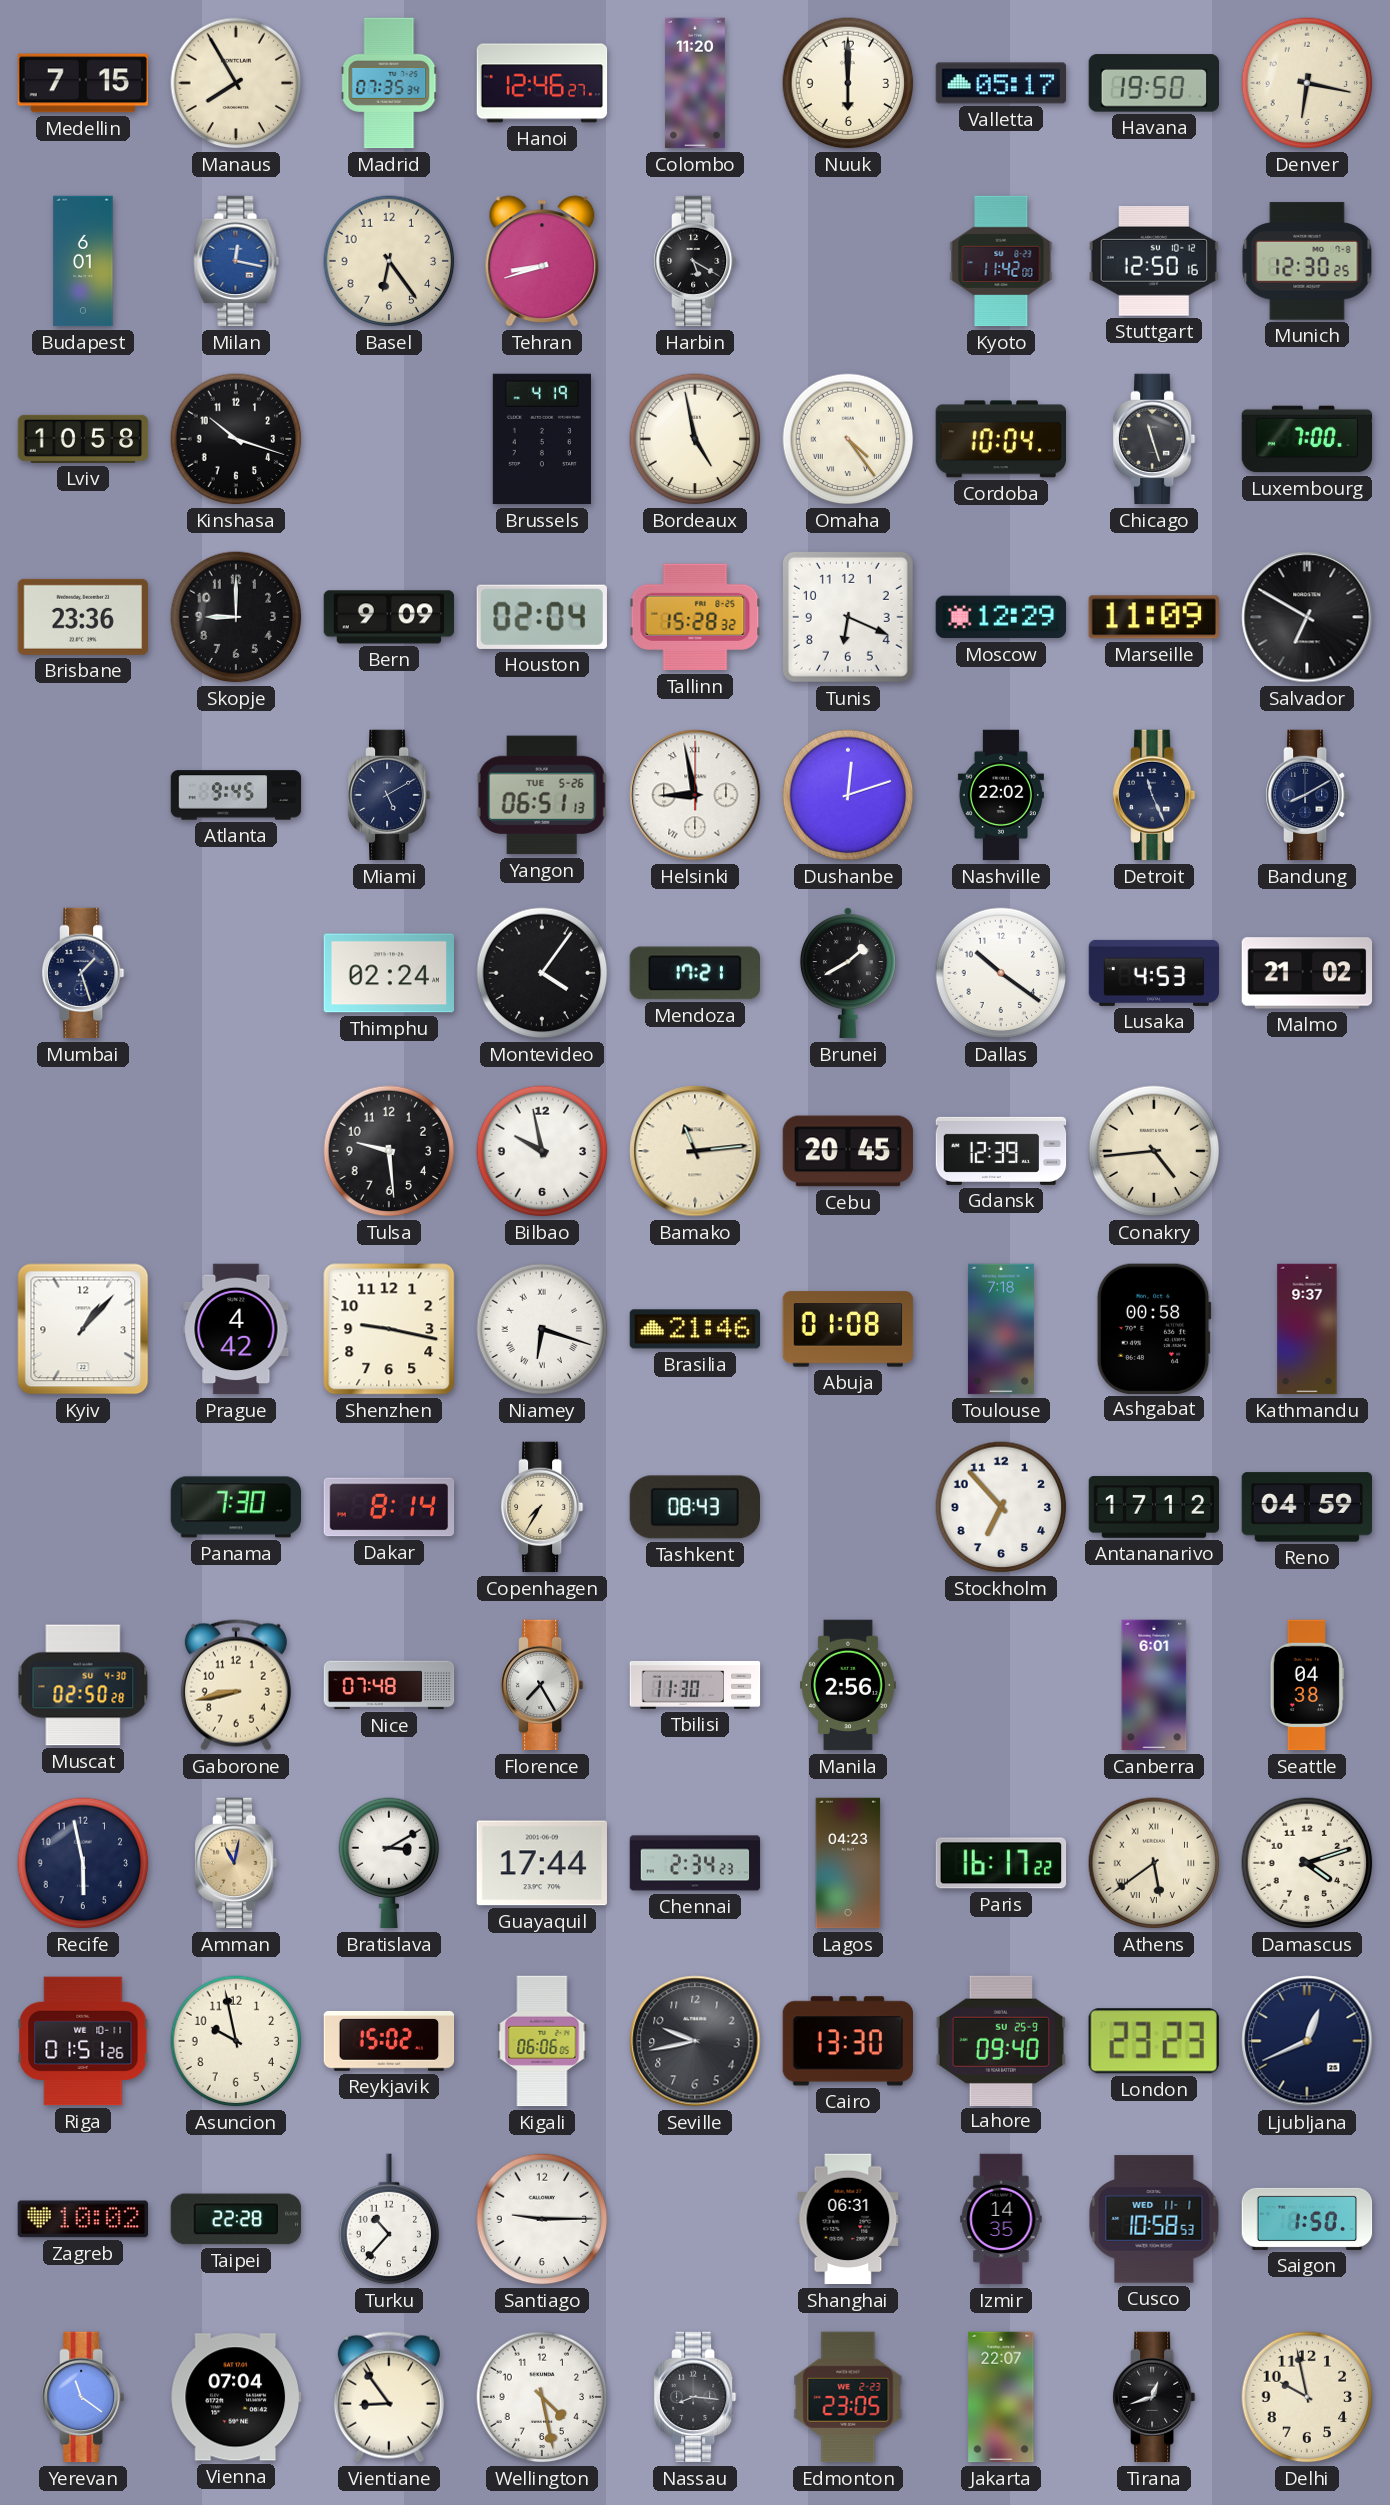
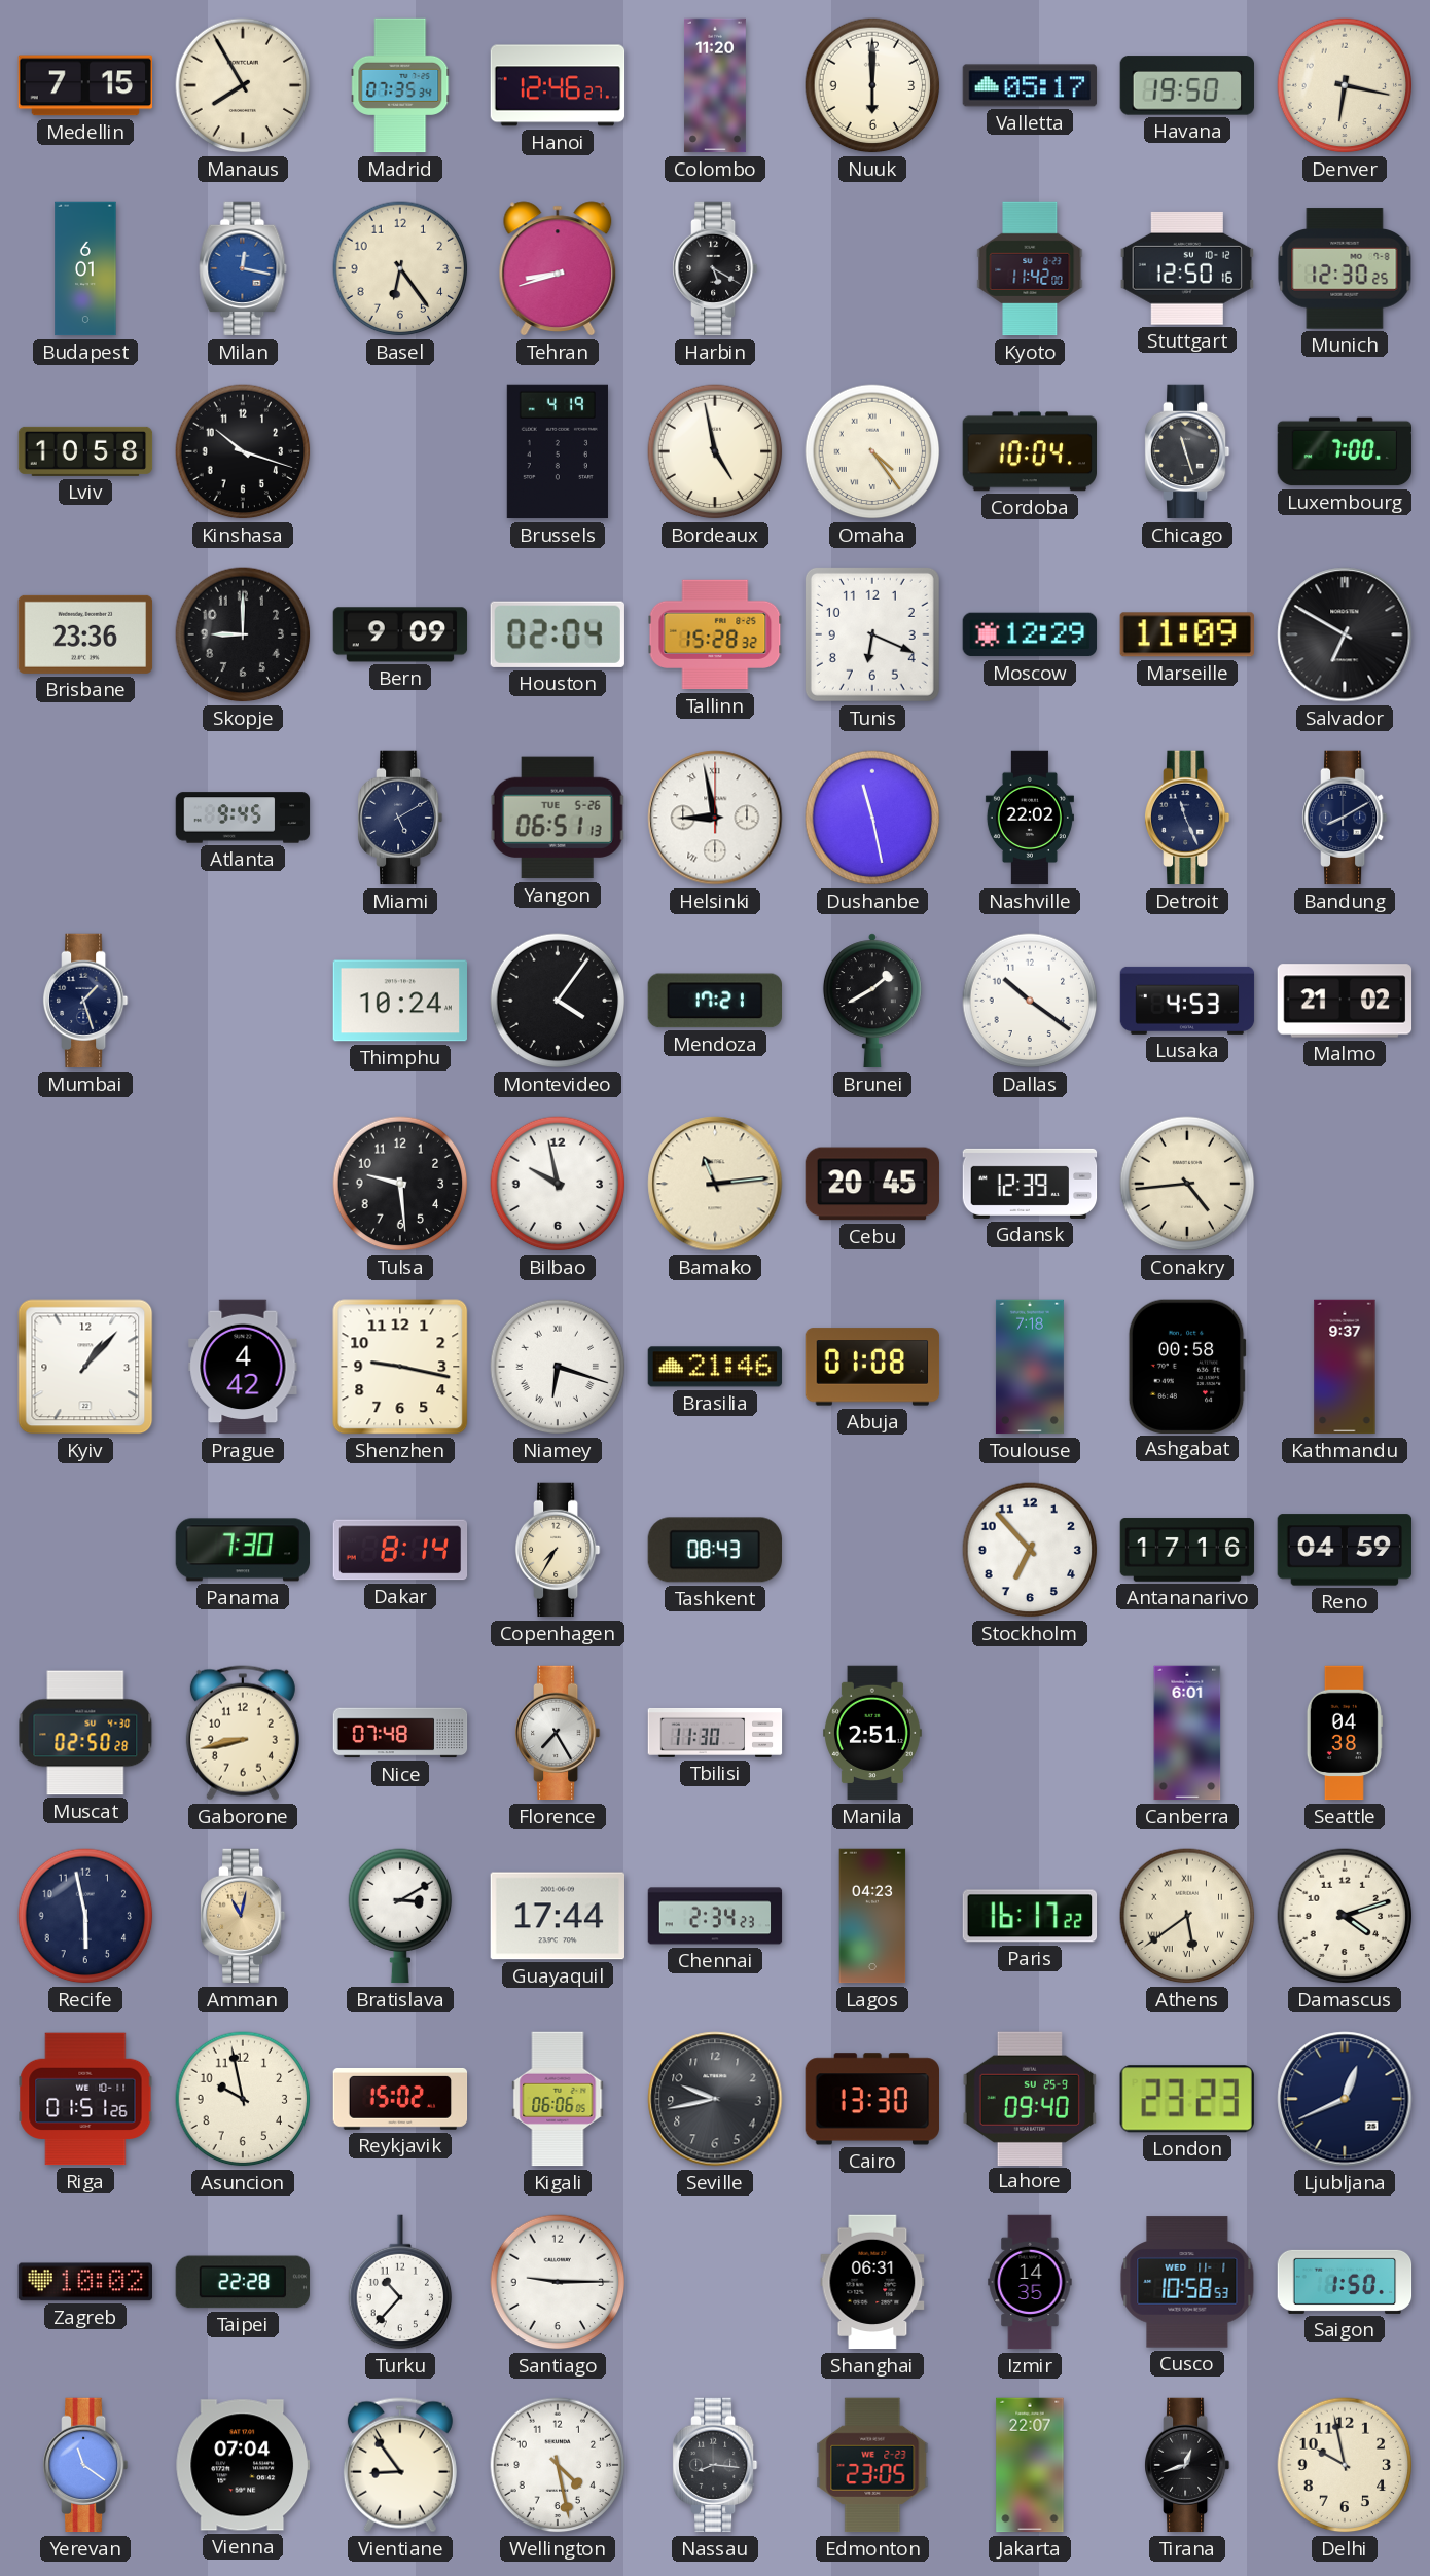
Dushanbe: 12:12 -> 11:28
Thimphu: 02:24 -> 10:24
Antananarivo: 17:12 -> 17:16
Manila: 2:56 -> 2:51
